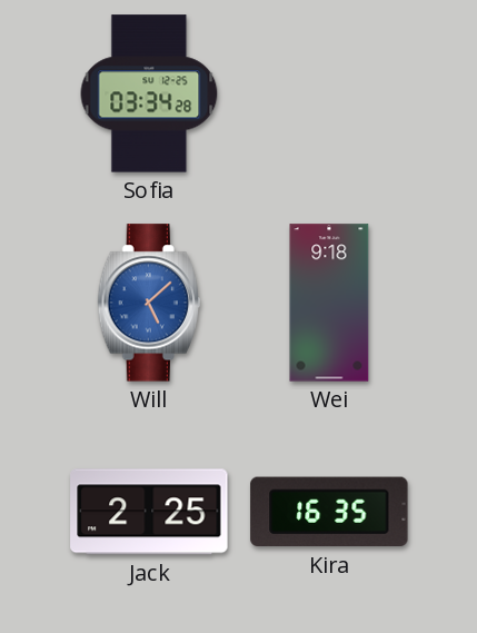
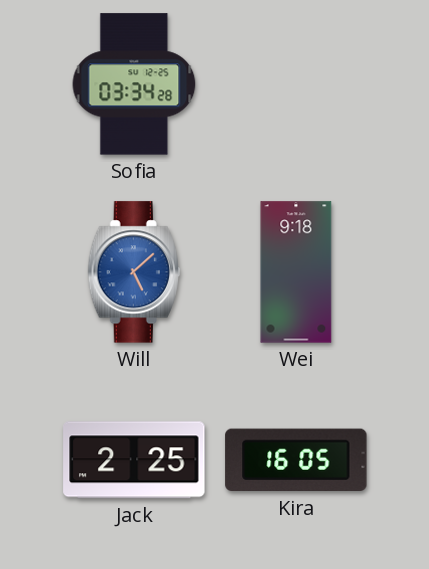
Kira: 16:35 -> 16:05
